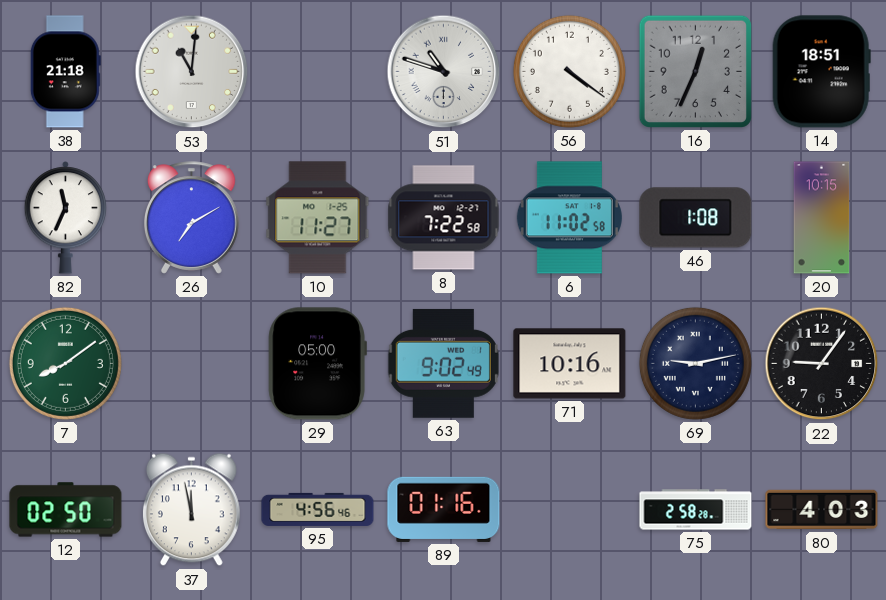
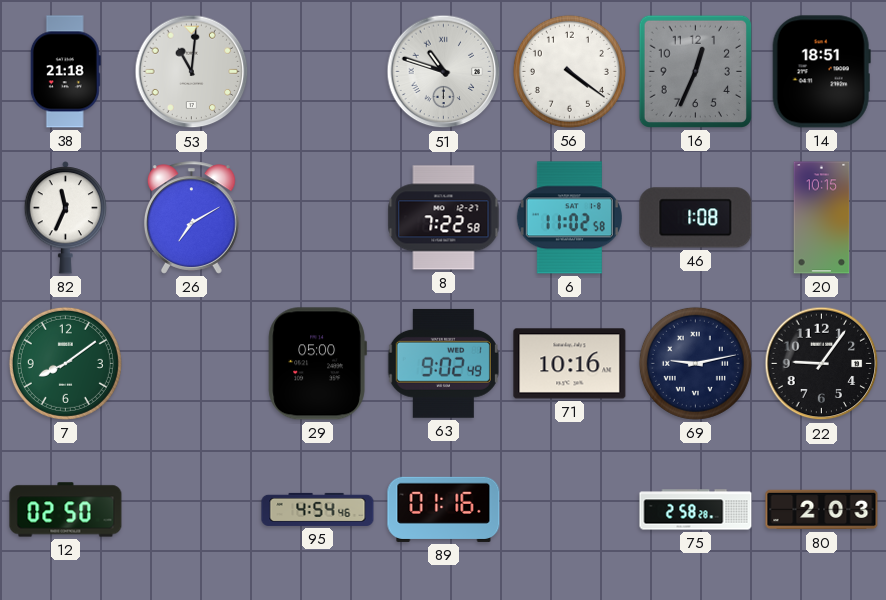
10: 11:27 -> none
37: 11:58 -> none
95: 4:56 -> 4:54
80: 4:03 -> 2:03
